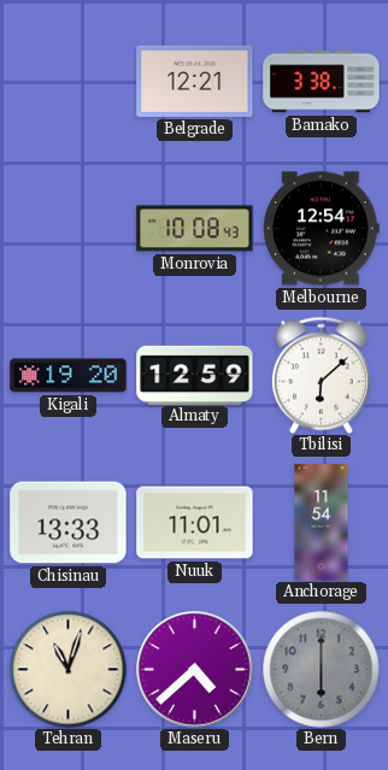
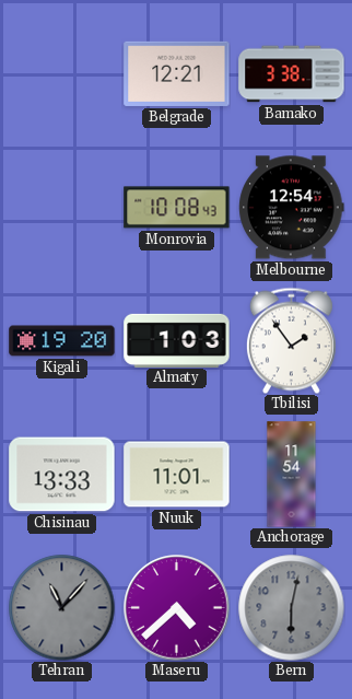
Almaty: 12:59 -> 1:03
Tbilisi: 6:08 -> 1:54
Tehran: 11:03 -> 11:07
Tehran dial: cream -> grey
Bern: 6:00 -> 6:02
